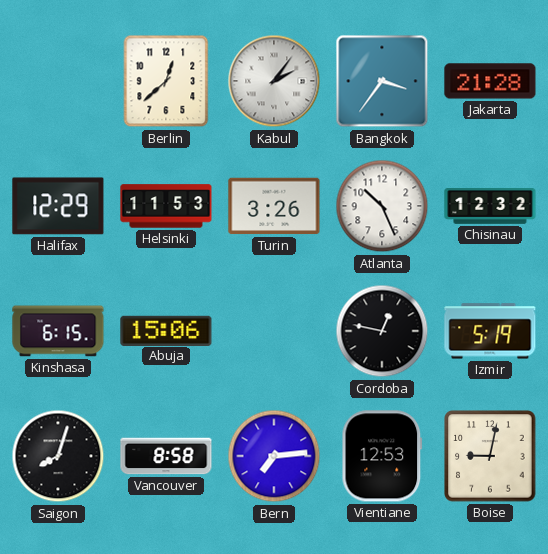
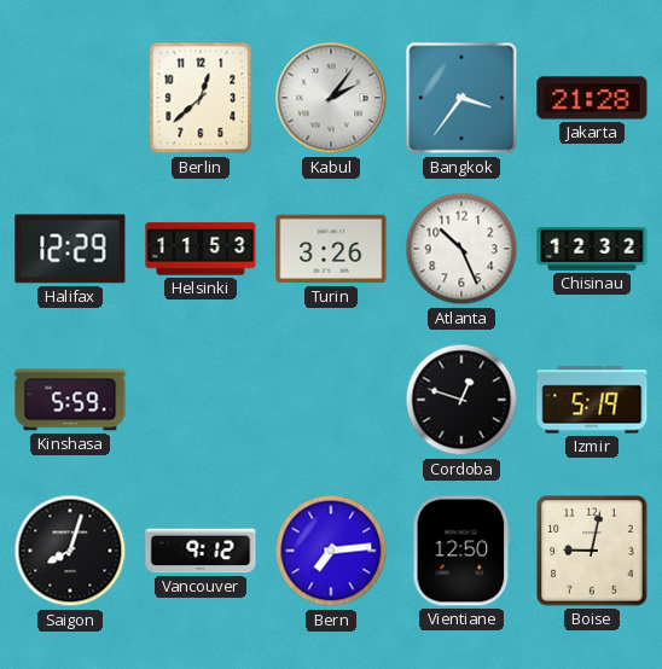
Kinshasa: 6:15 -> 5:59
Abuja: 15:06 -> none
Cordoba: 12:47 -> 12:48
Vancouver: 8:58 -> 9:12
Vientiane: 12:53 -> 12:50
